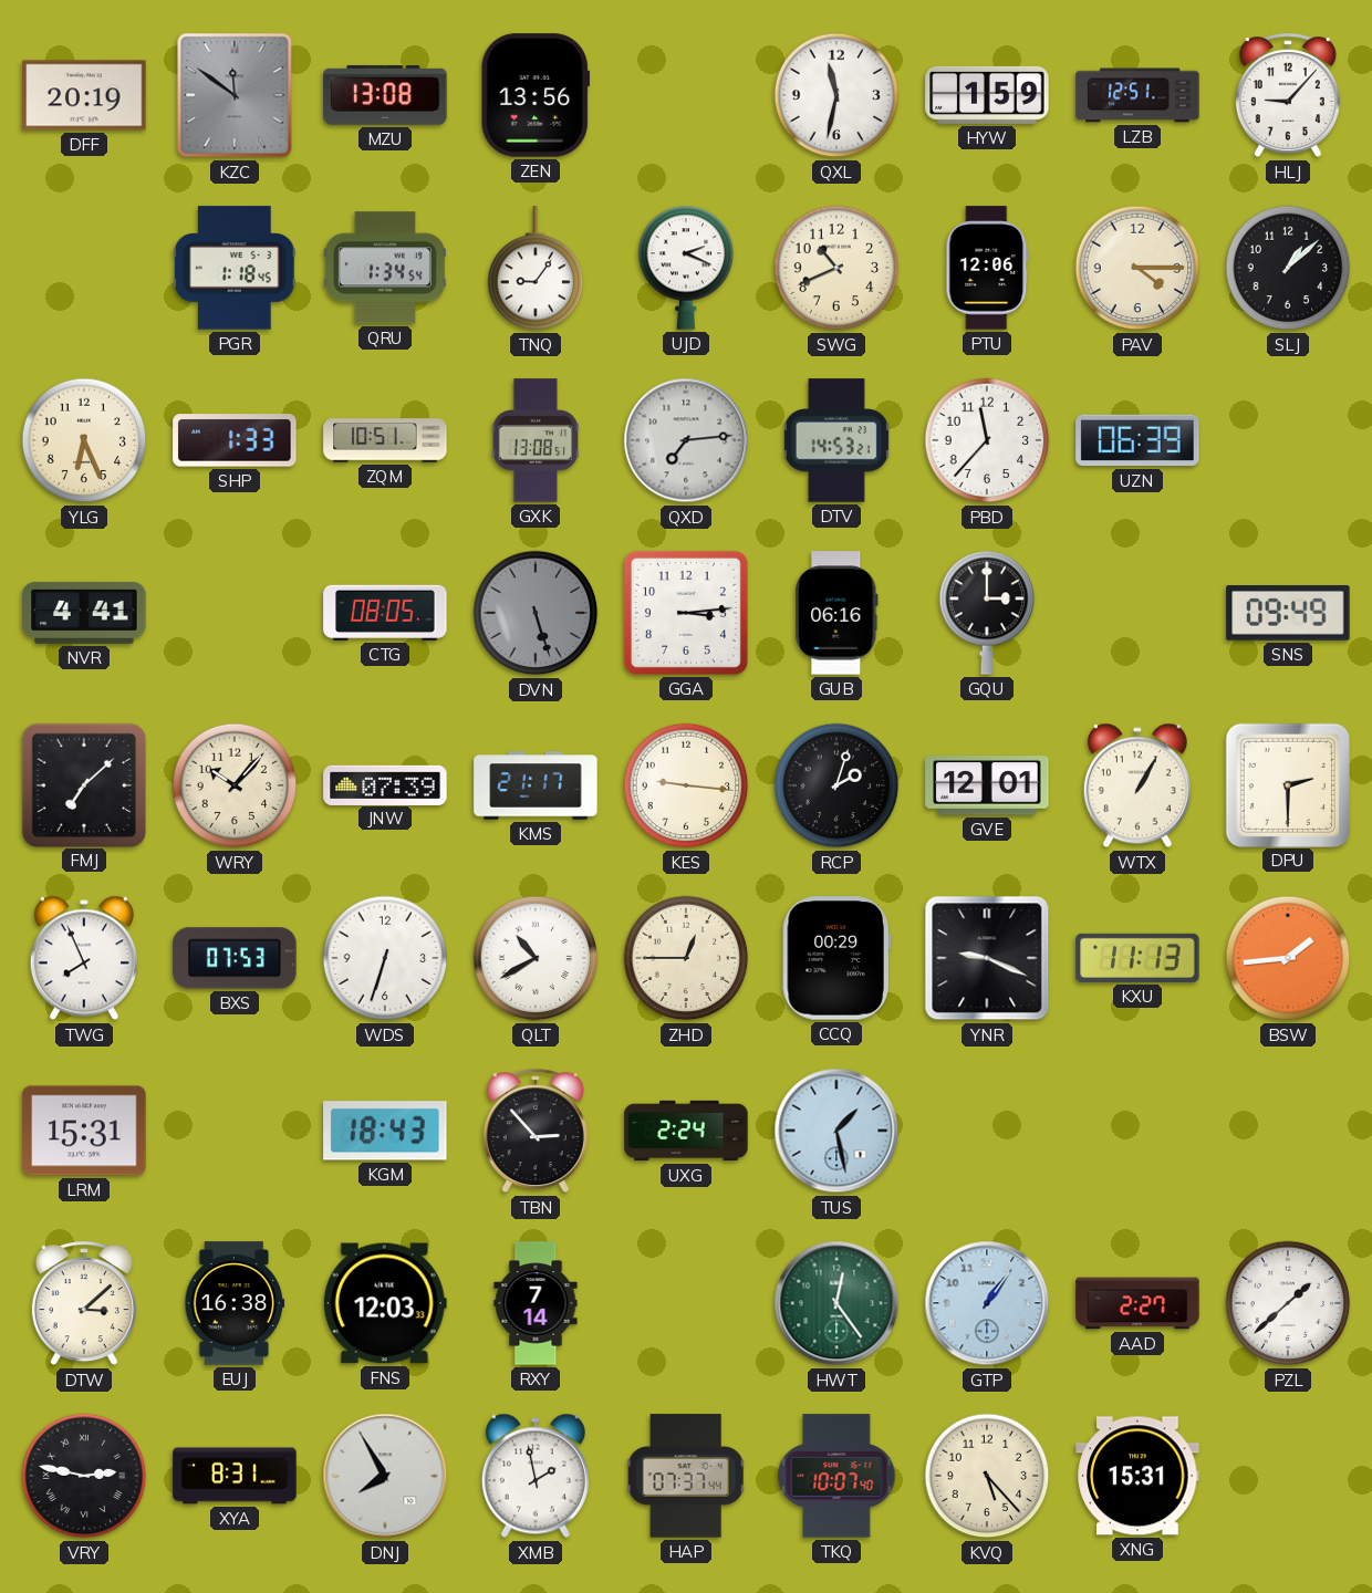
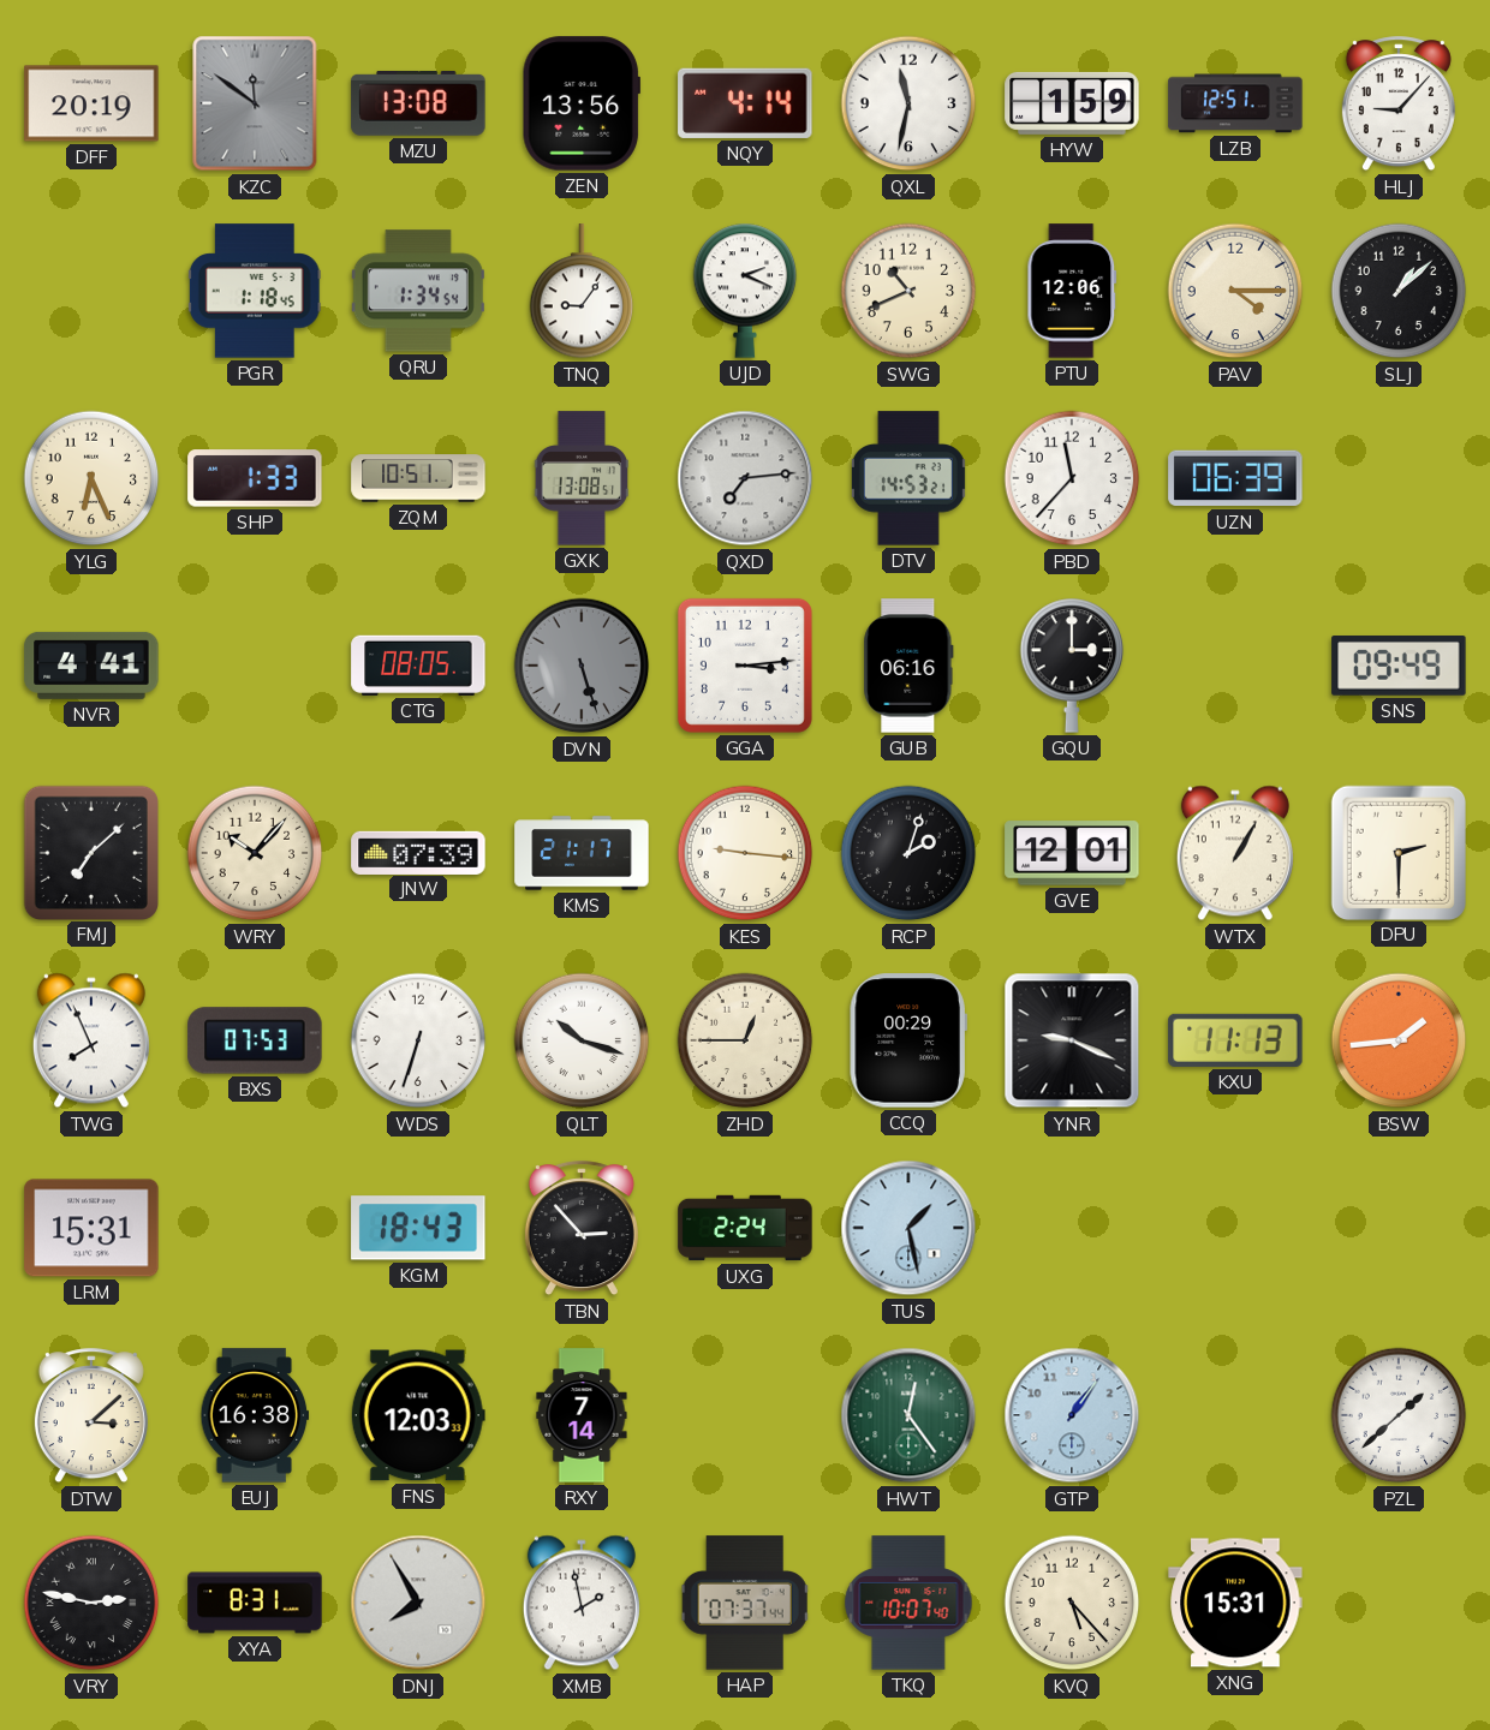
NQY: none -> 4:14
QLT: 10:40 -> 10:18
AAD: 2:27 -> none
